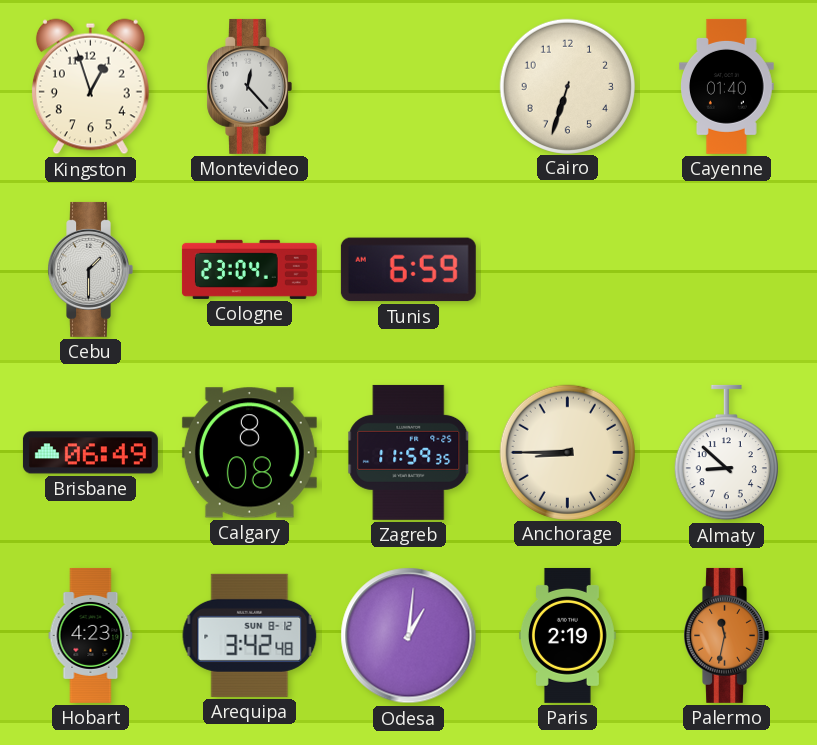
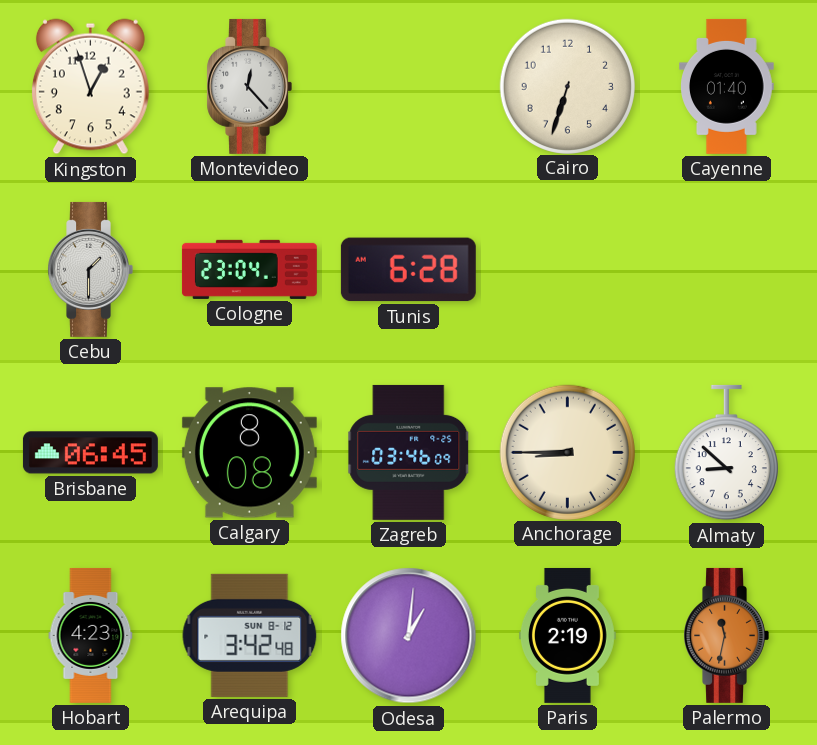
Tunis: 6:59 -> 6:28
Brisbane: 06:49 -> 06:45
Zagreb: 11:59 -> 03:46
